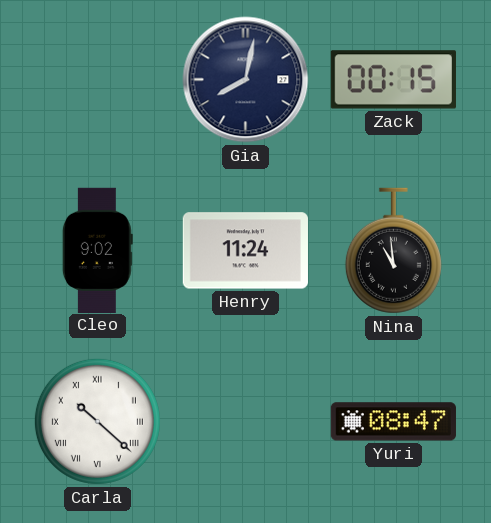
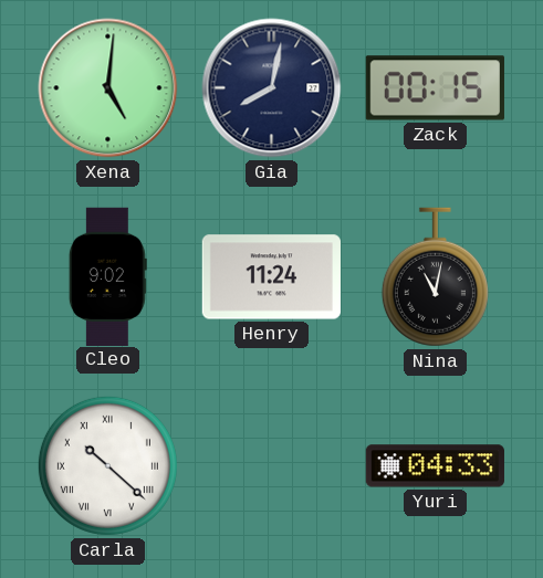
Xena: none -> 5:01
Nina: 10:59 -> 11:02
Yuri: 08:47 -> 04:33
